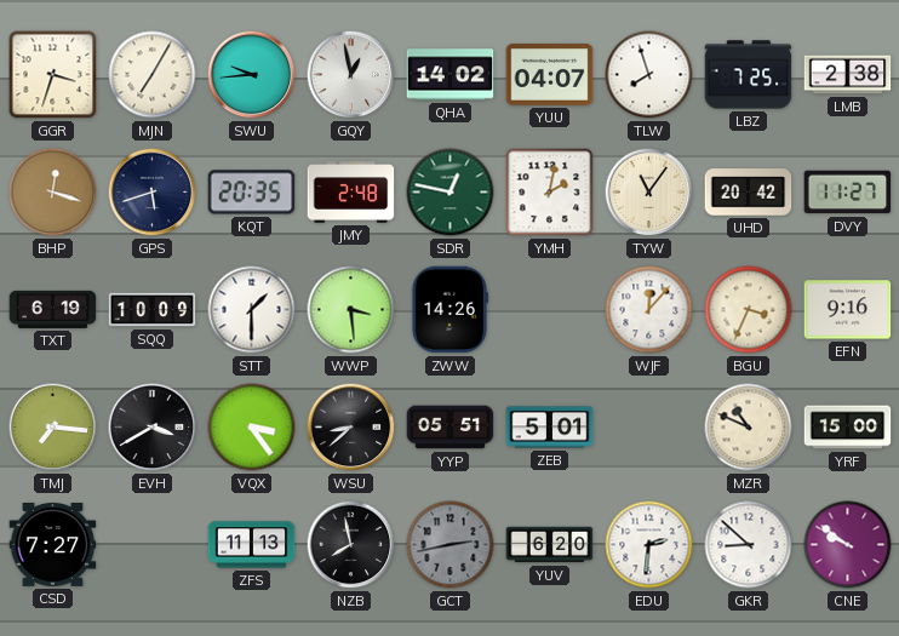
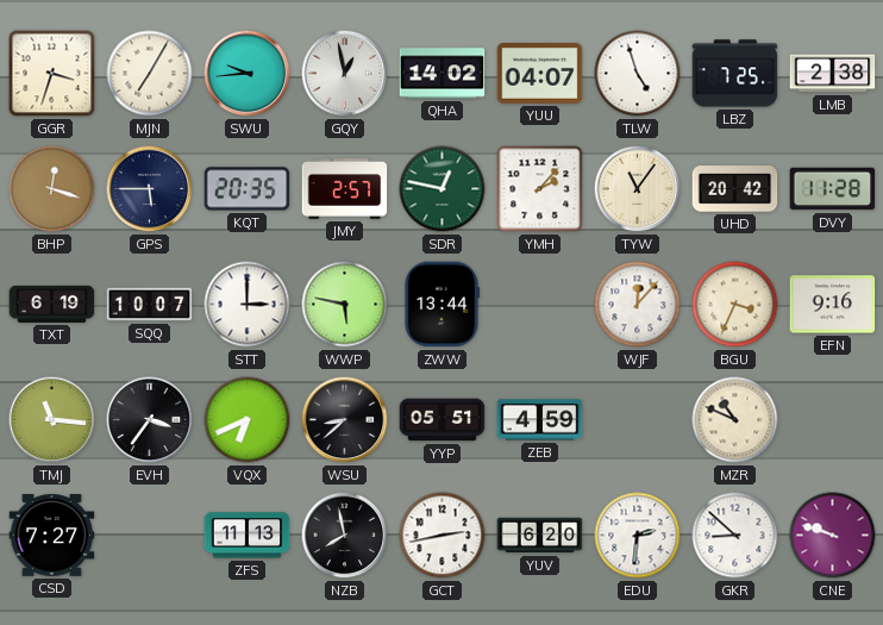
TLW: 7:57 -> 4:57
GPS: 5:42 -> 5:45
JMY: 2:48 -> 2:57
YMH: 2:02 -> 2:07
DVY: 11:27 -> 11:28
SQQ: 10:09 -> 10:07
STT: 1:30 -> 3:00
WWP: 3:29 -> 5:47
ZWW: 14:26 -> 13:44
TMJ: 7:16 -> 11:16
EVH: 3:40 -> 3:36
VQX: 3:24 -> 6:41
ZEB: 5:01 -> 4:59
YRF: 15:00 -> none
GCT dial: grey -> white
CNE: 9:51 -> 9:48
